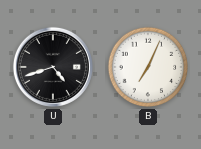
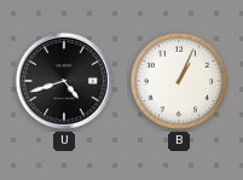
B: 7:04 -> 1:04
